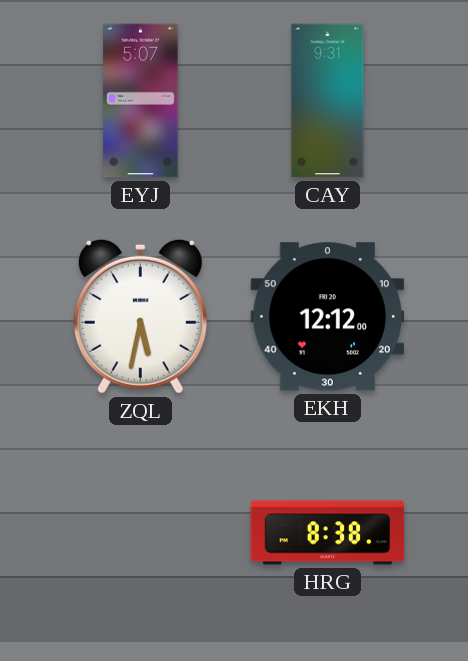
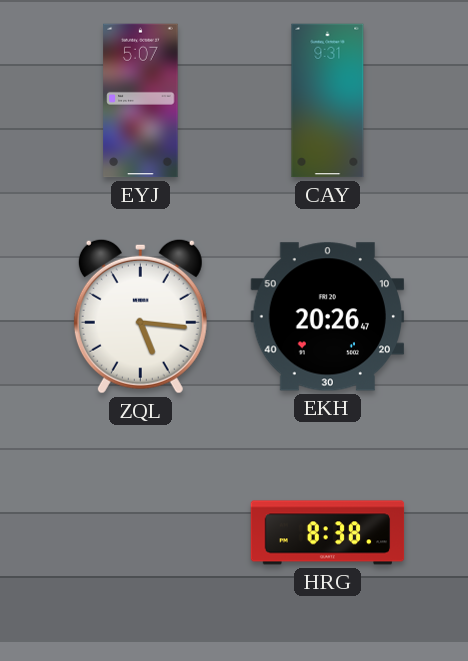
ZQL: 5:32 -> 5:16
EKH: 12:12 -> 20:26
